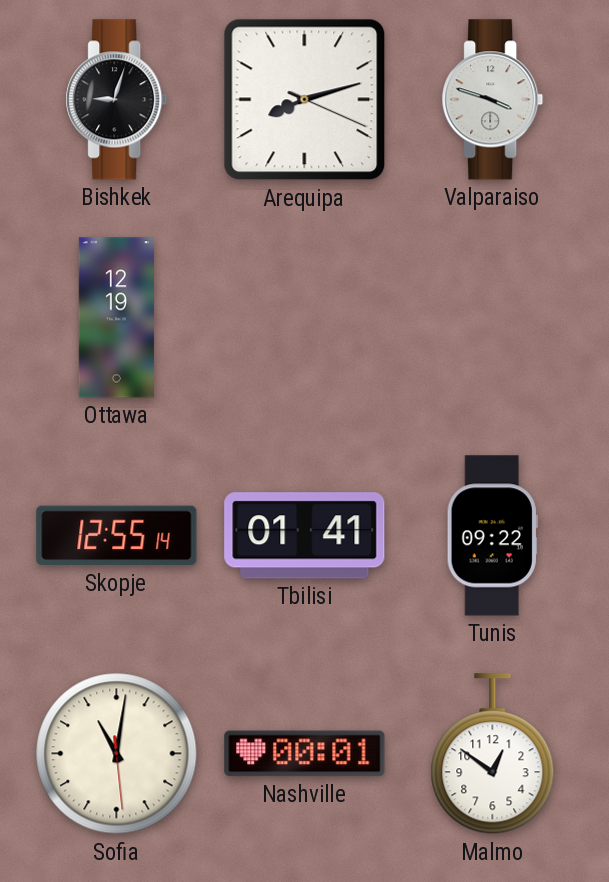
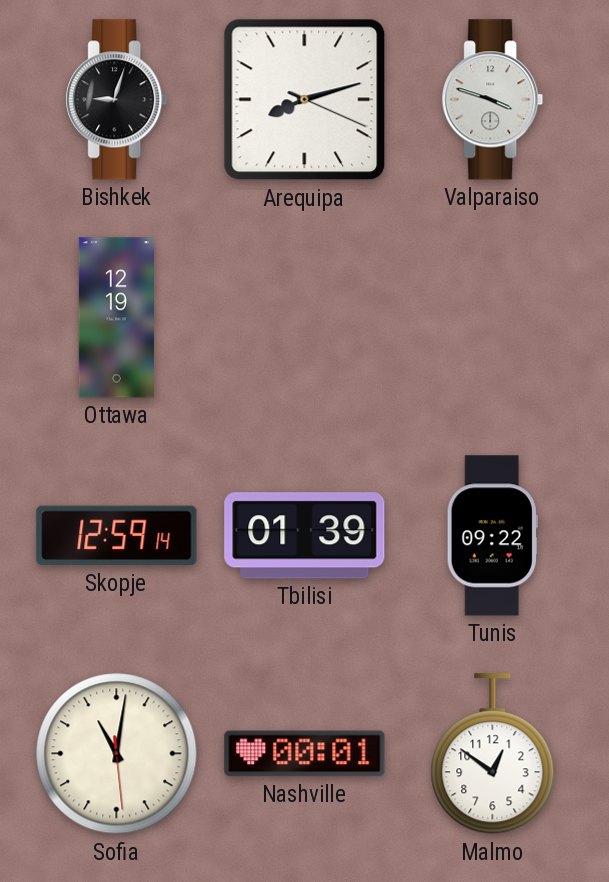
Skopje: 12:55 -> 12:59
Tbilisi: 01:41 -> 01:39
